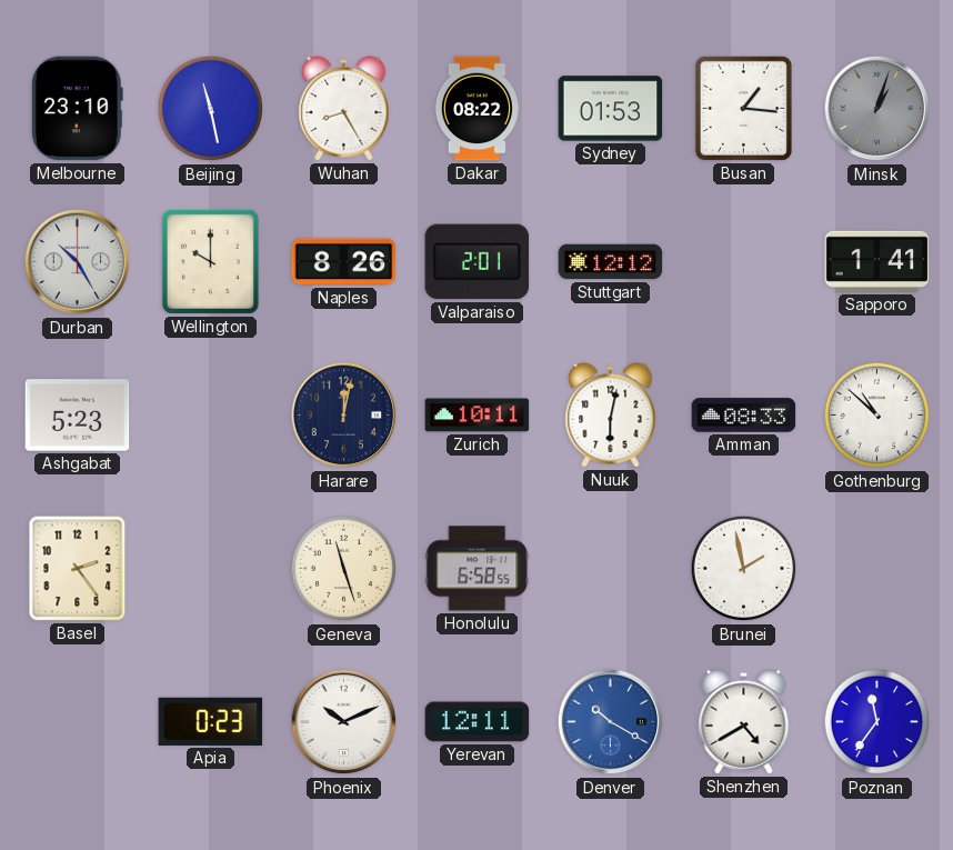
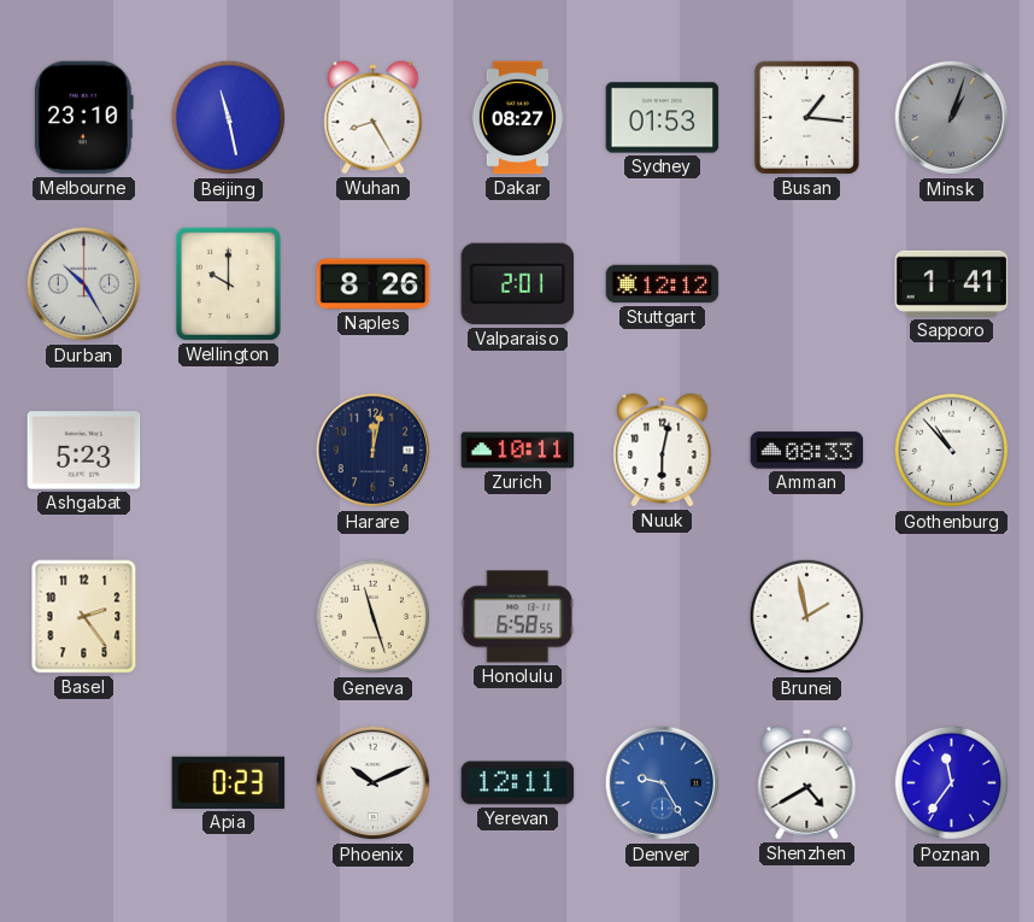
Dakar: 08:22 -> 08:27
Gothenburg: 10:52 -> 10:53
Denver: 10:20 -> 9:25
